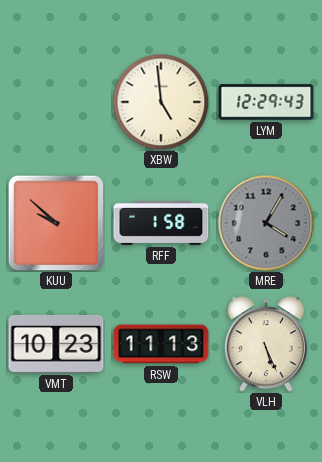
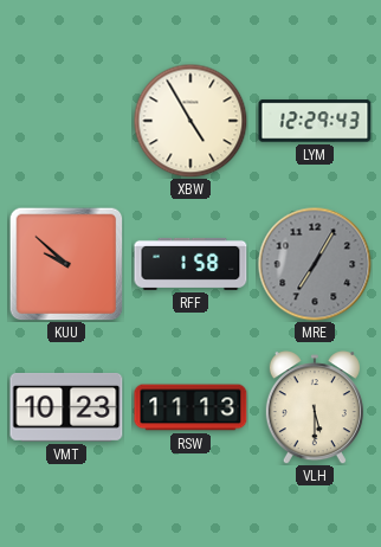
XBW: 4:59 -> 4:55
MRE: 4:05 -> 7:05
VLH: 5:26 -> 5:30
